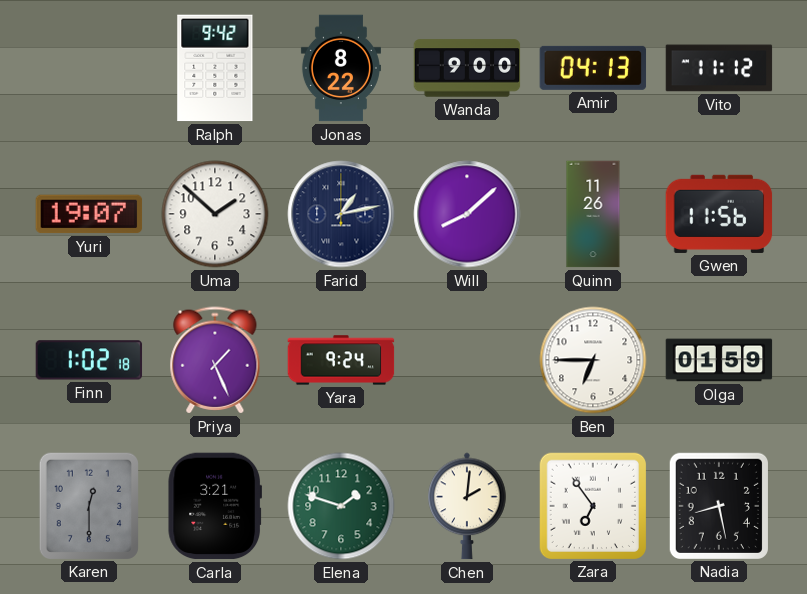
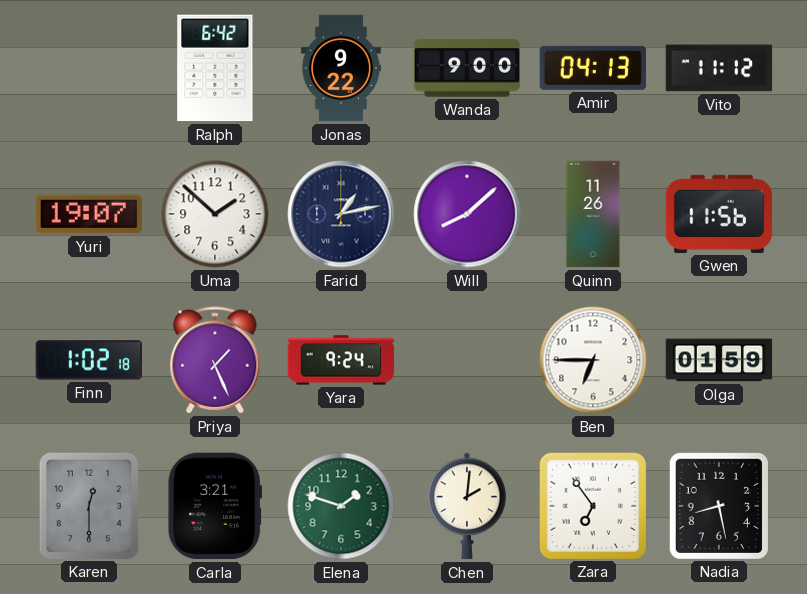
Ralph: 9:42 -> 6:42
Jonas: 8:22 -> 9:22
